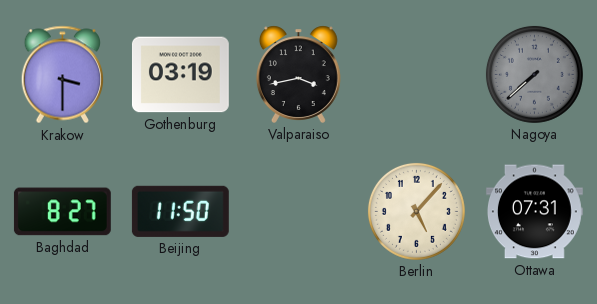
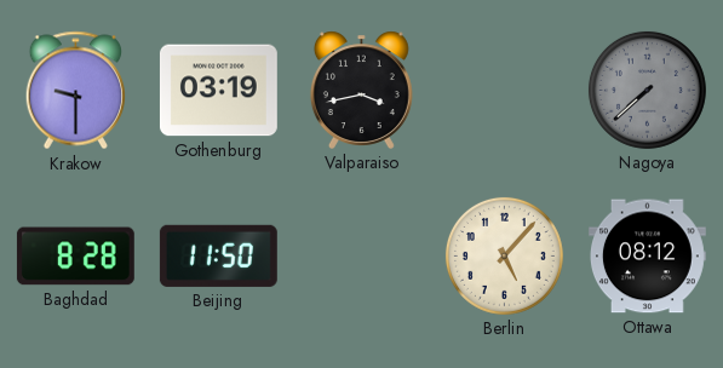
Krakow: 3:30 -> 9:30
Baghdad: 8:27 -> 8:28
Ottawa: 07:31 -> 08:12
